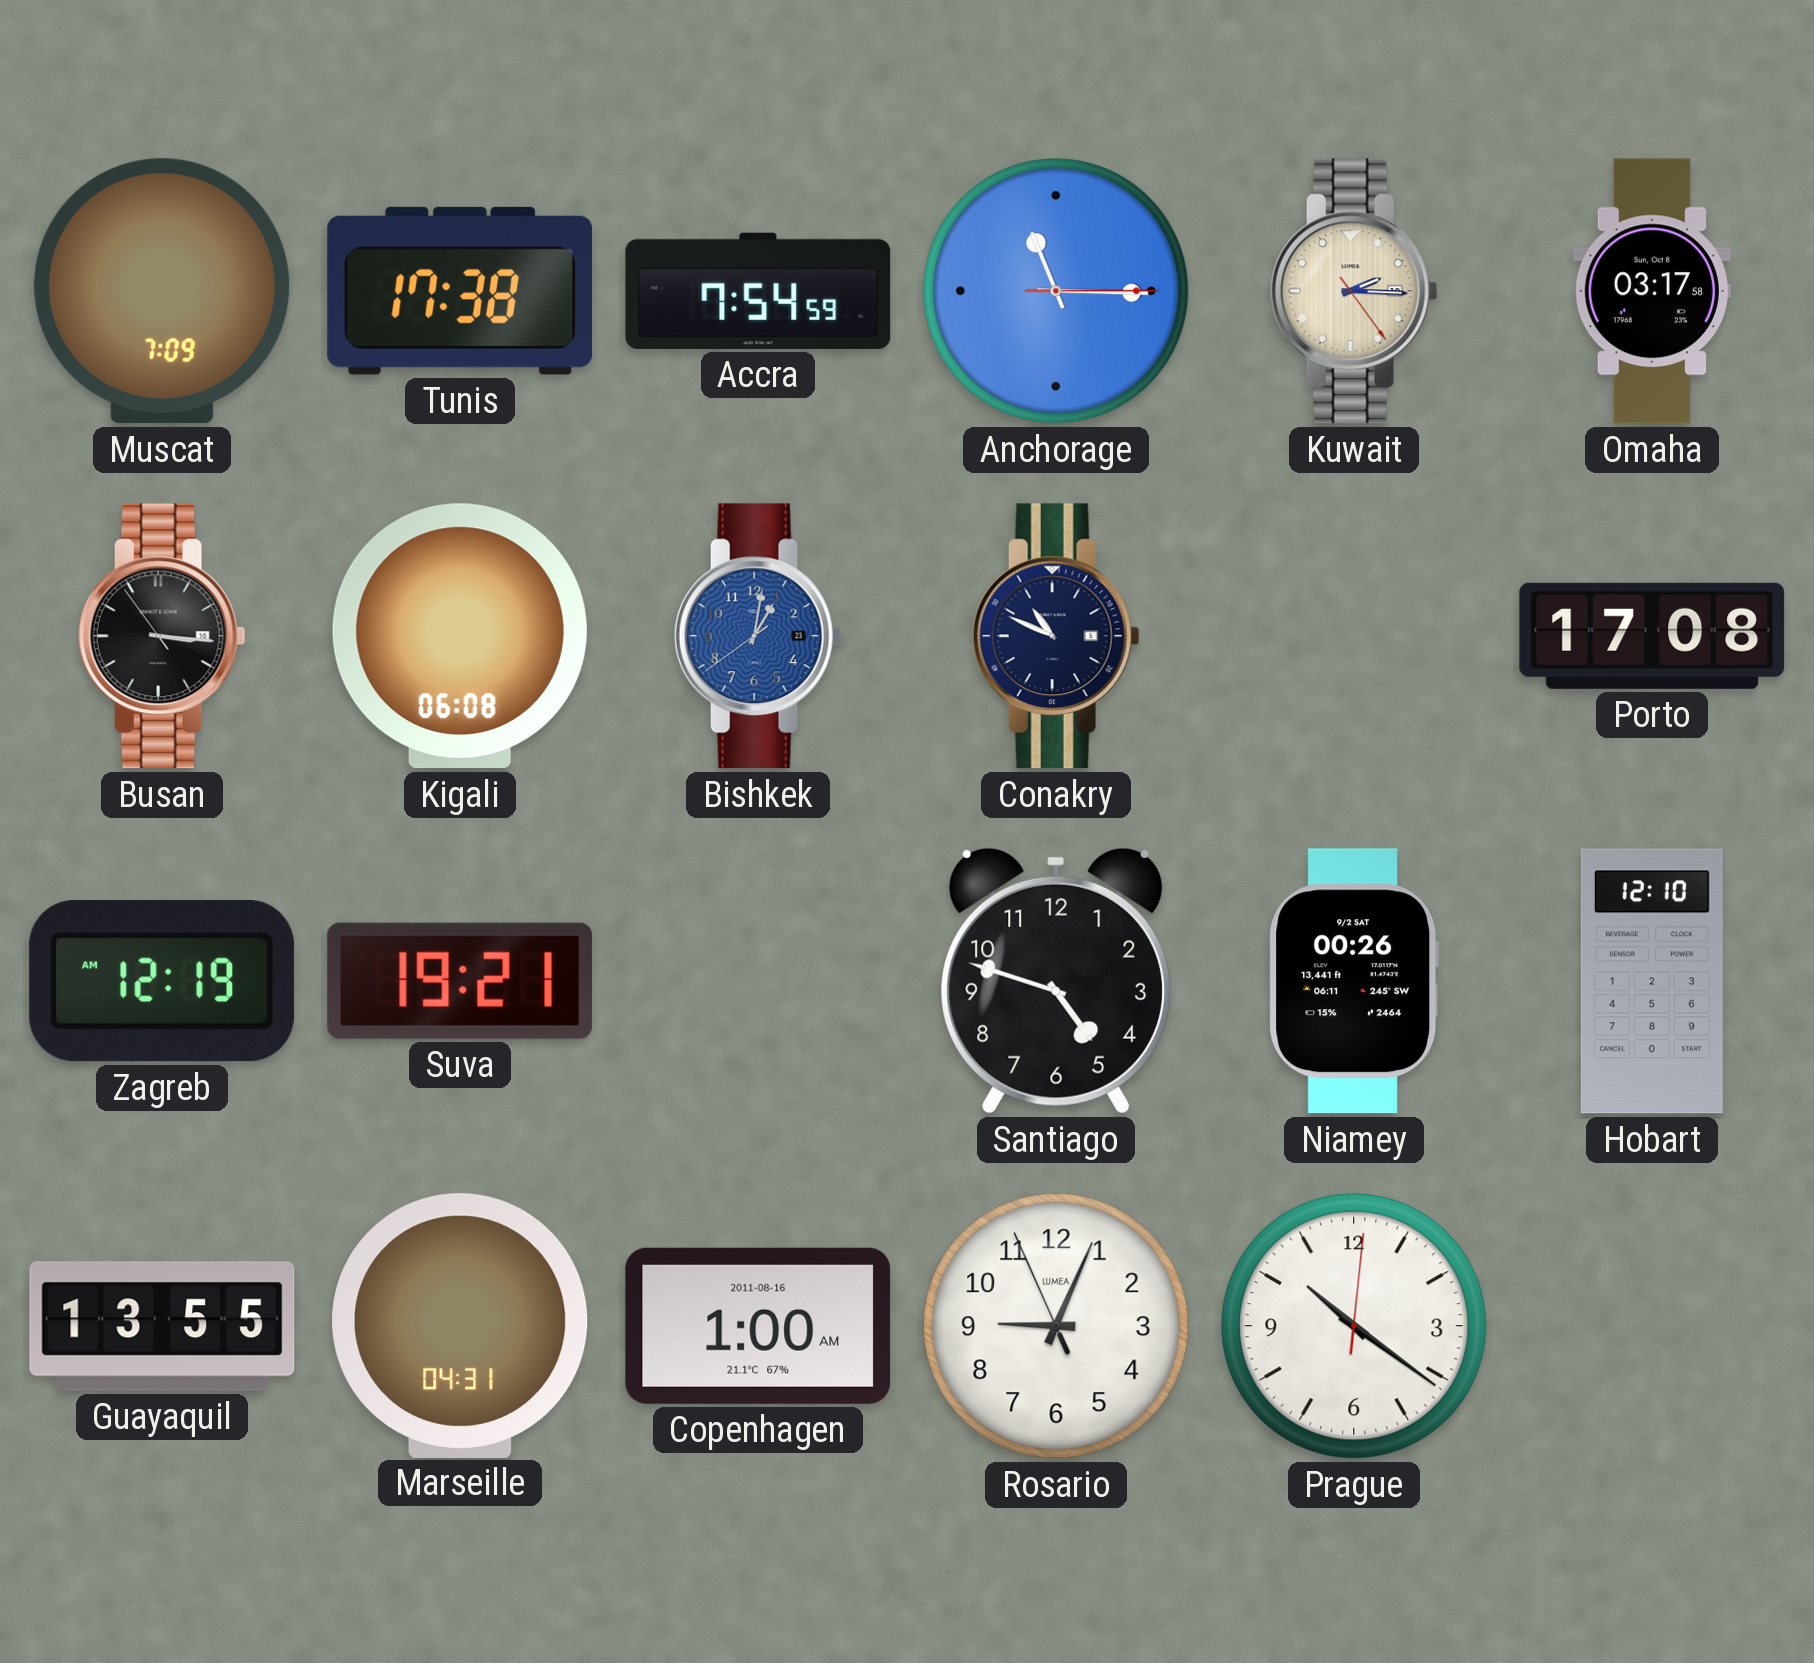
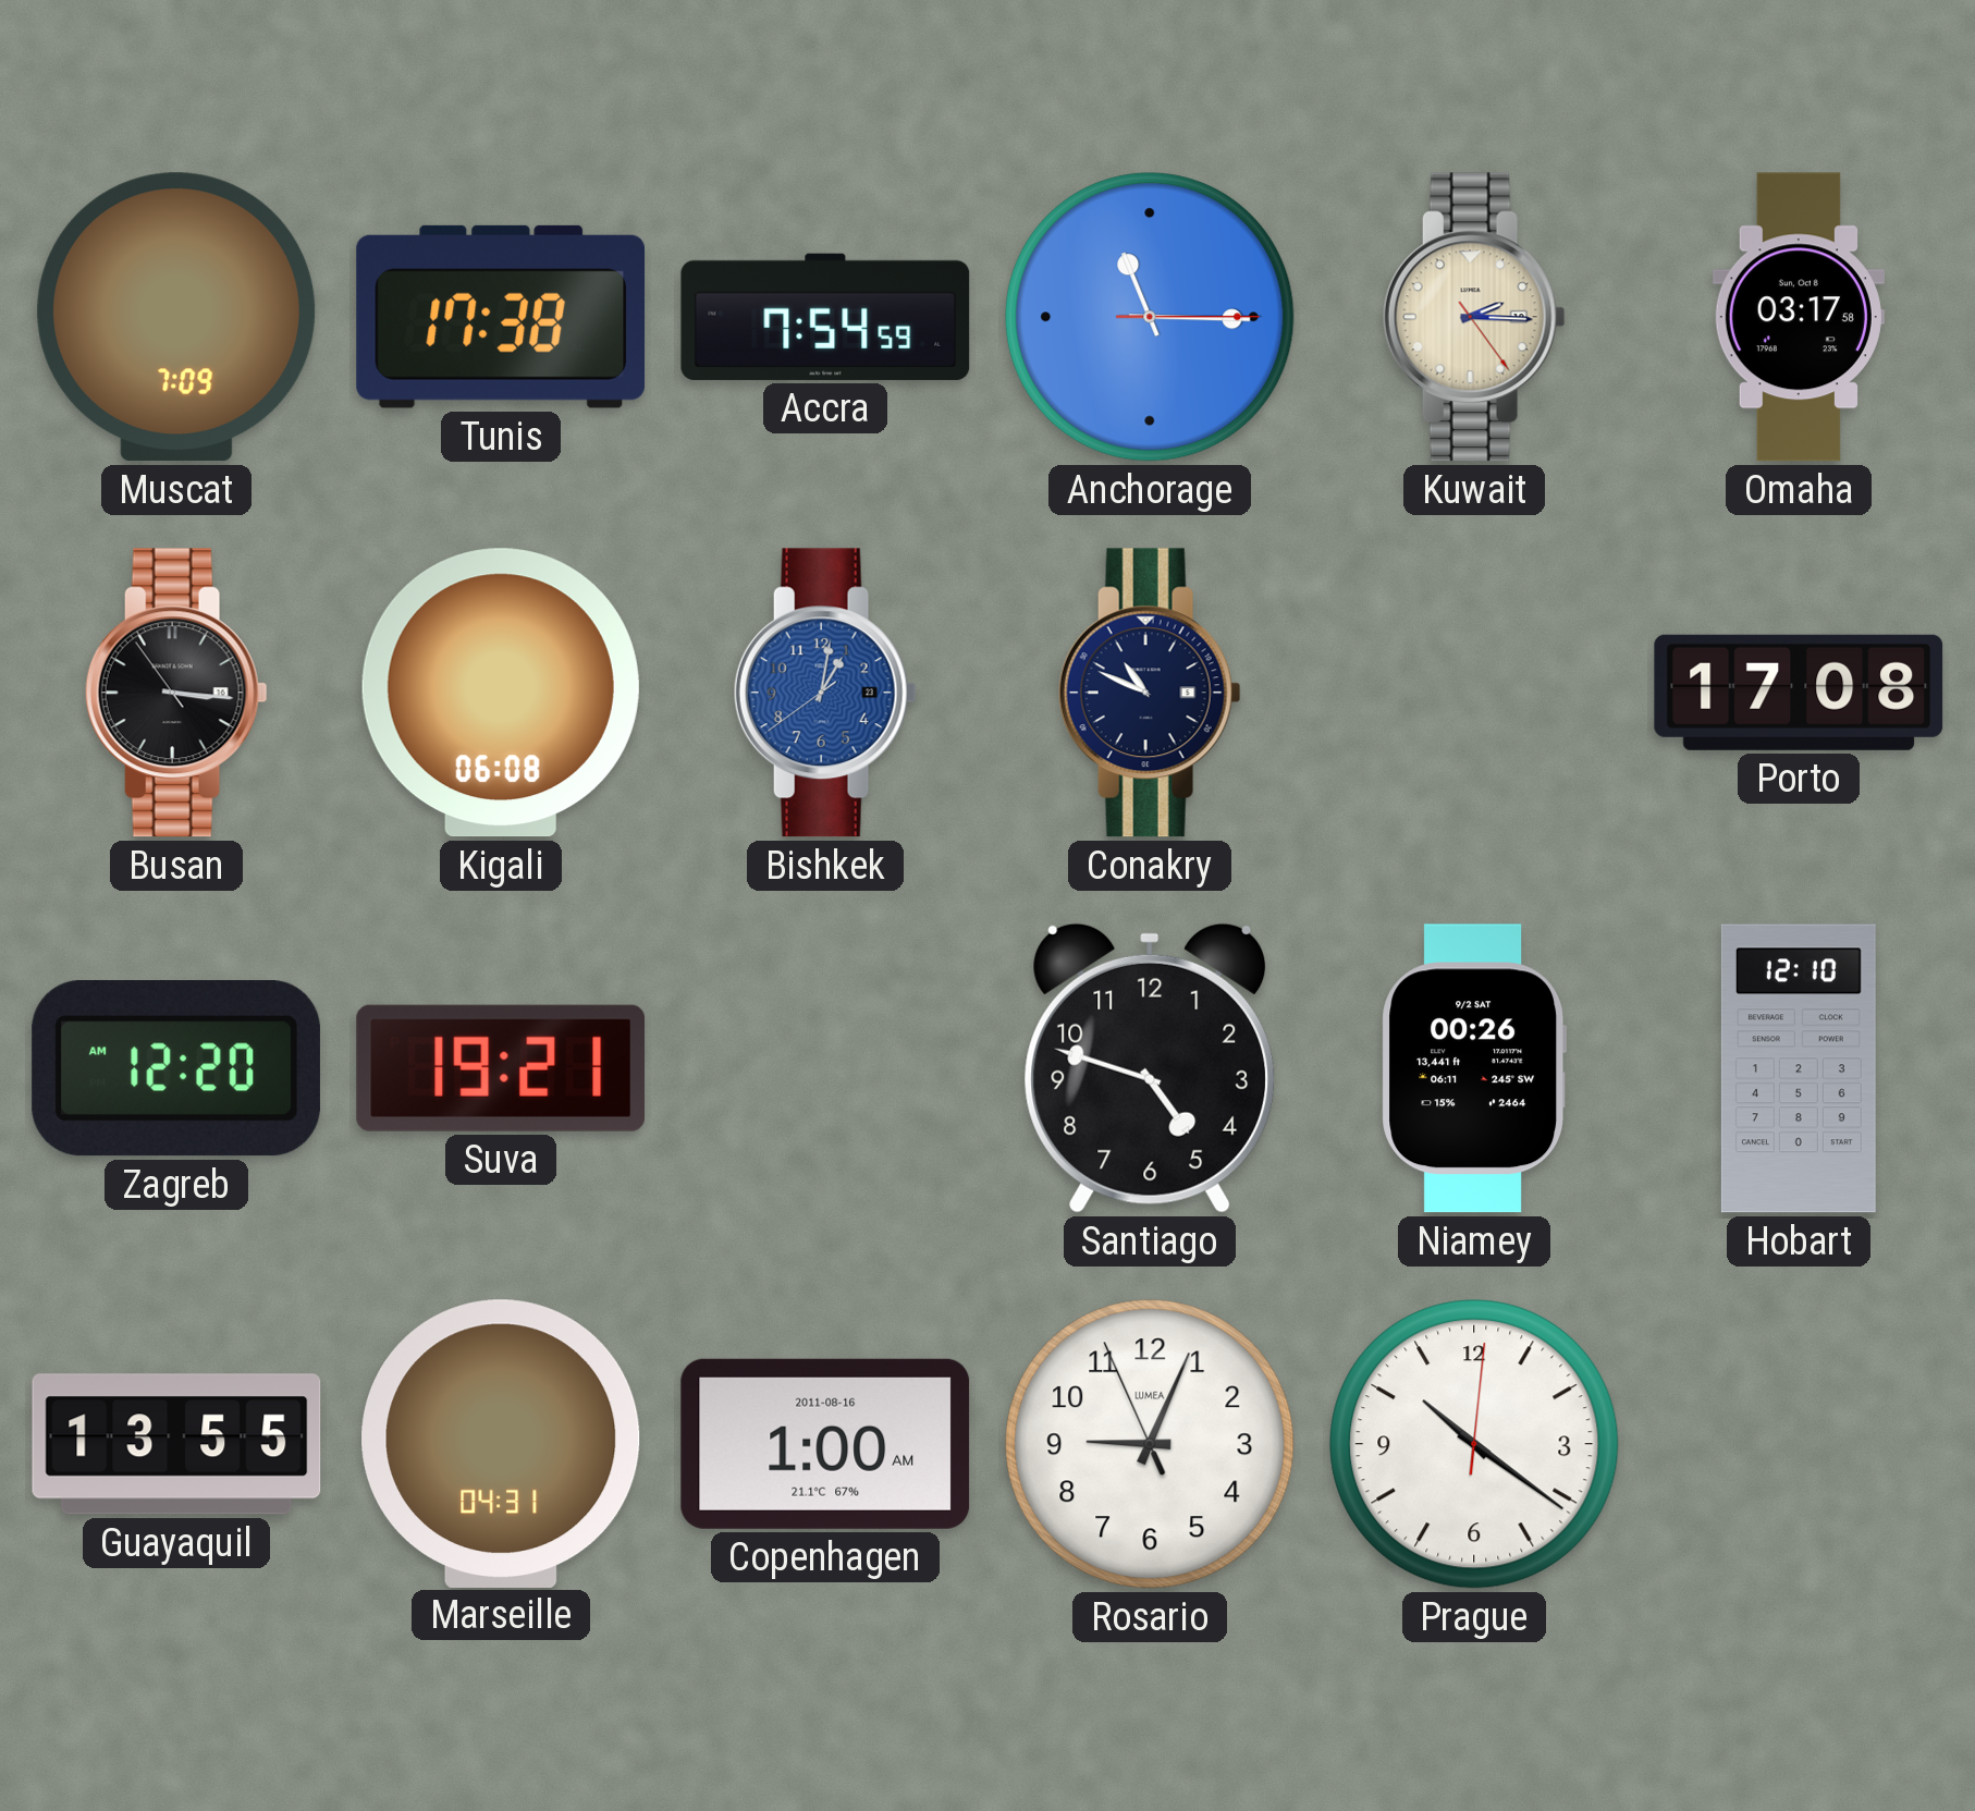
Zagreb: 12:19 -> 12:20
